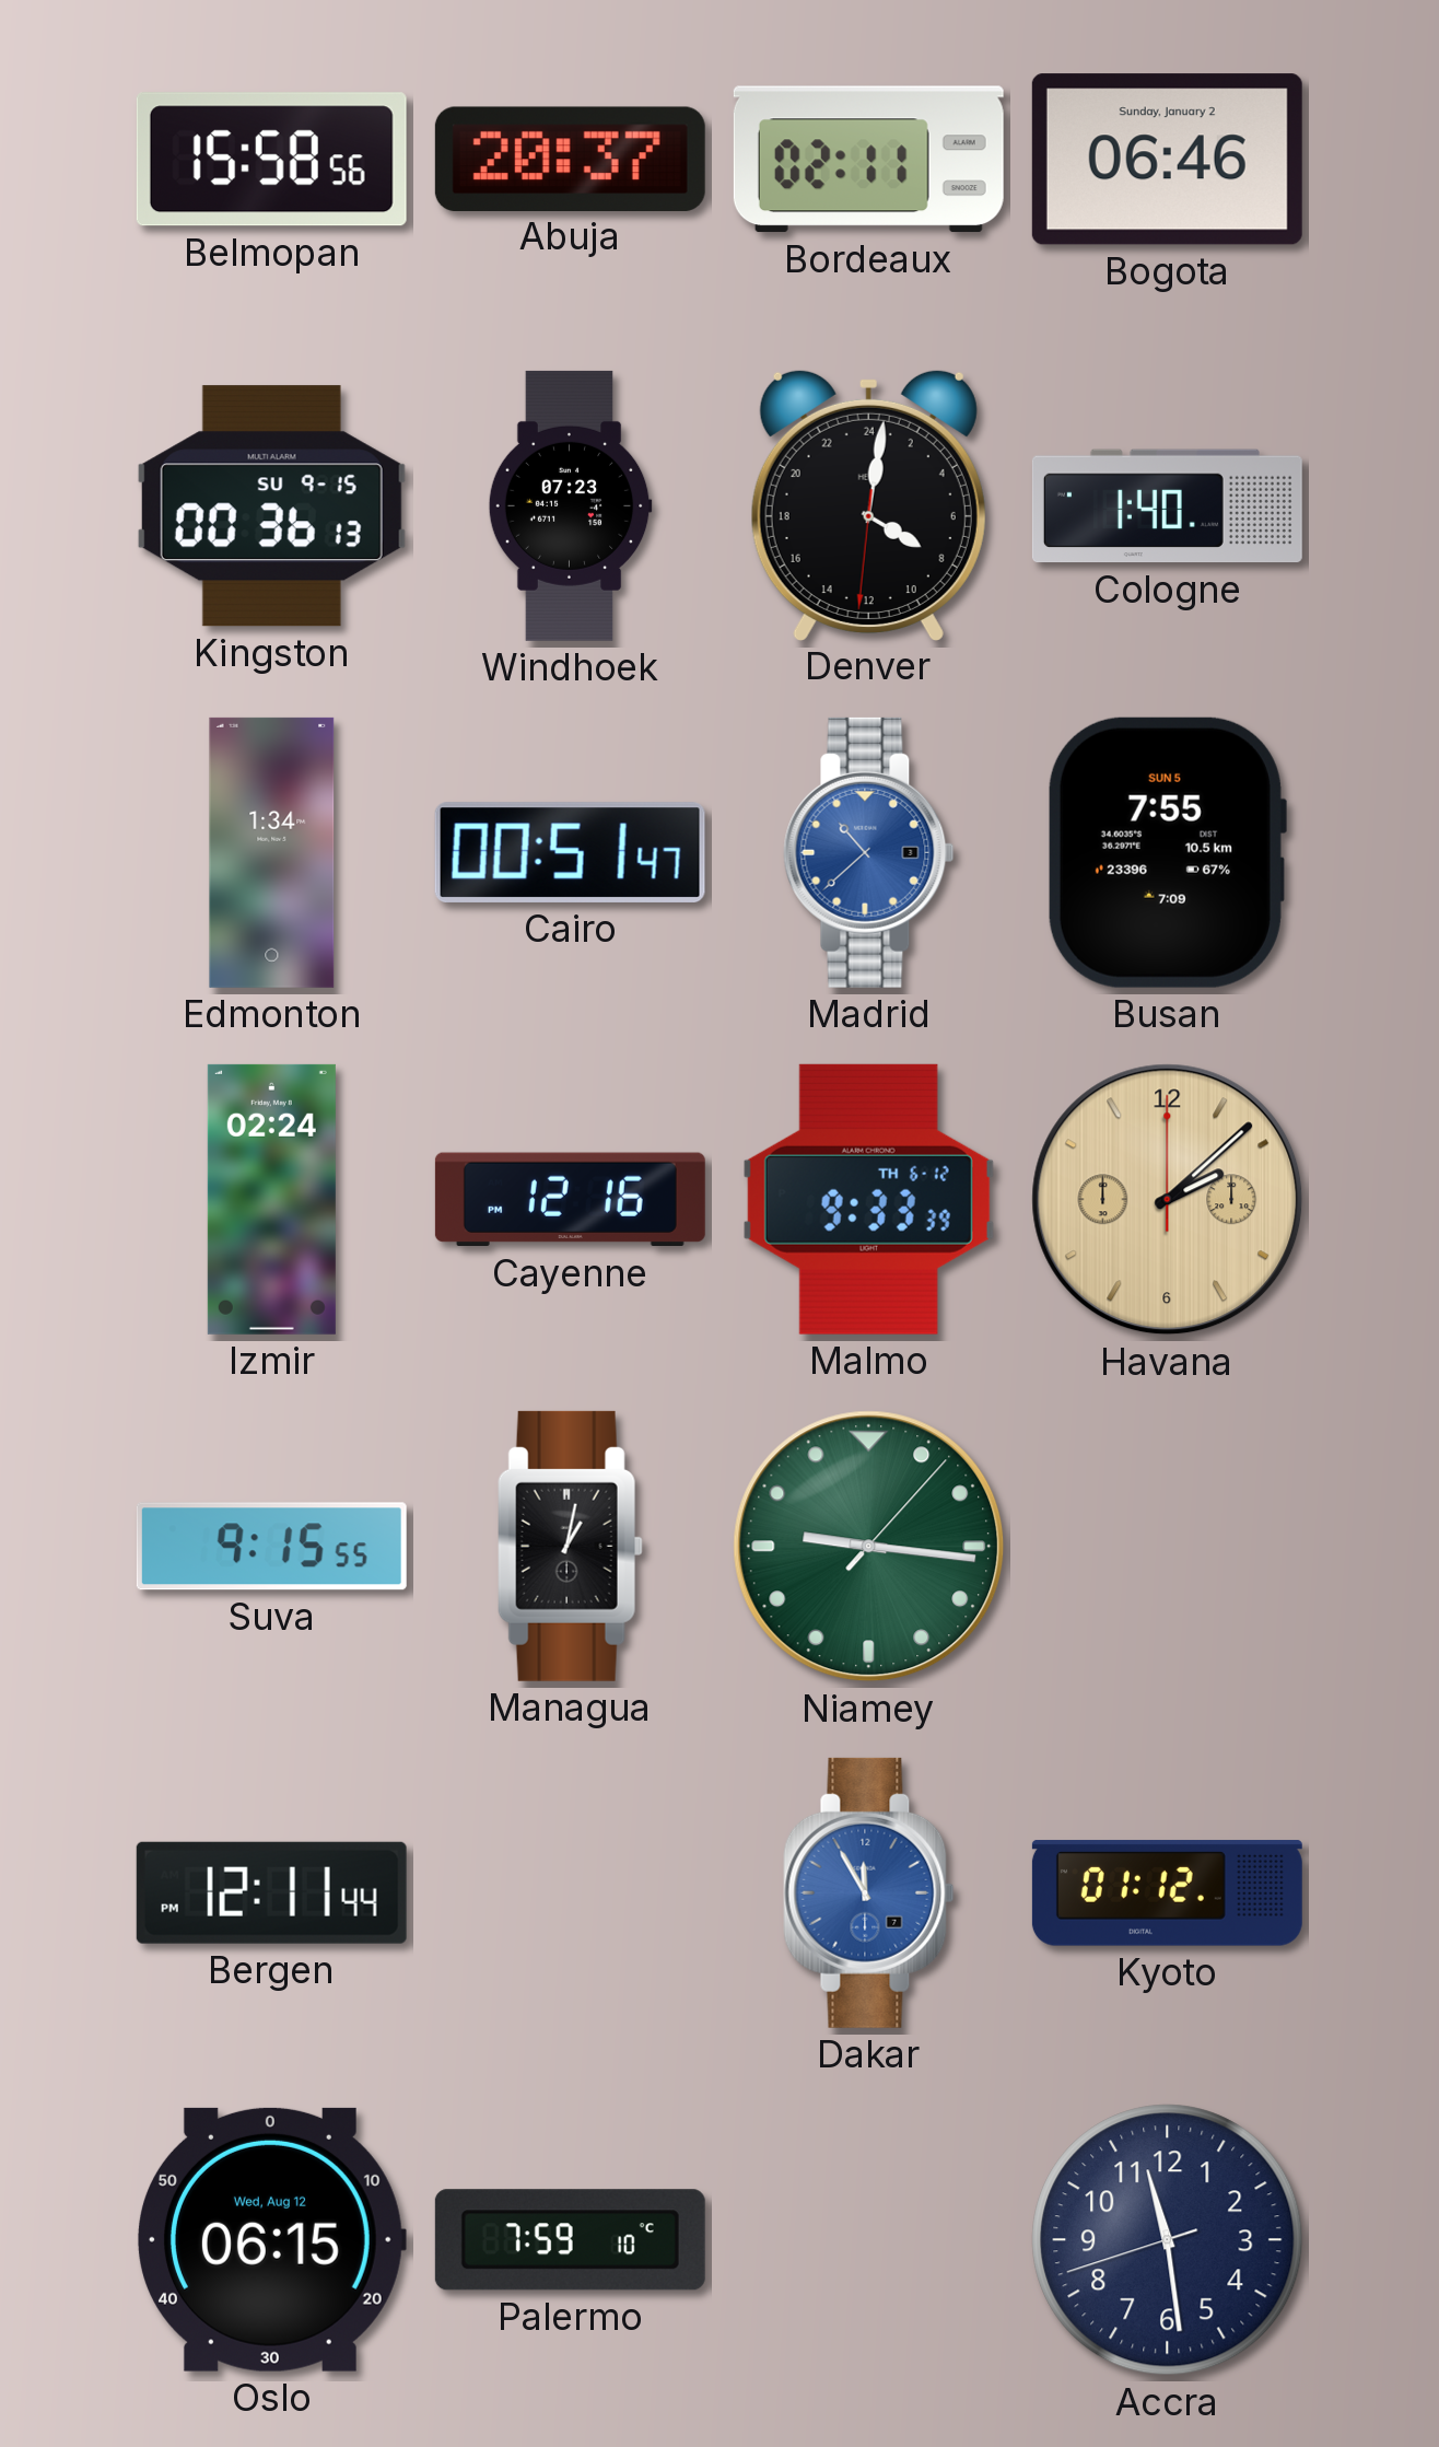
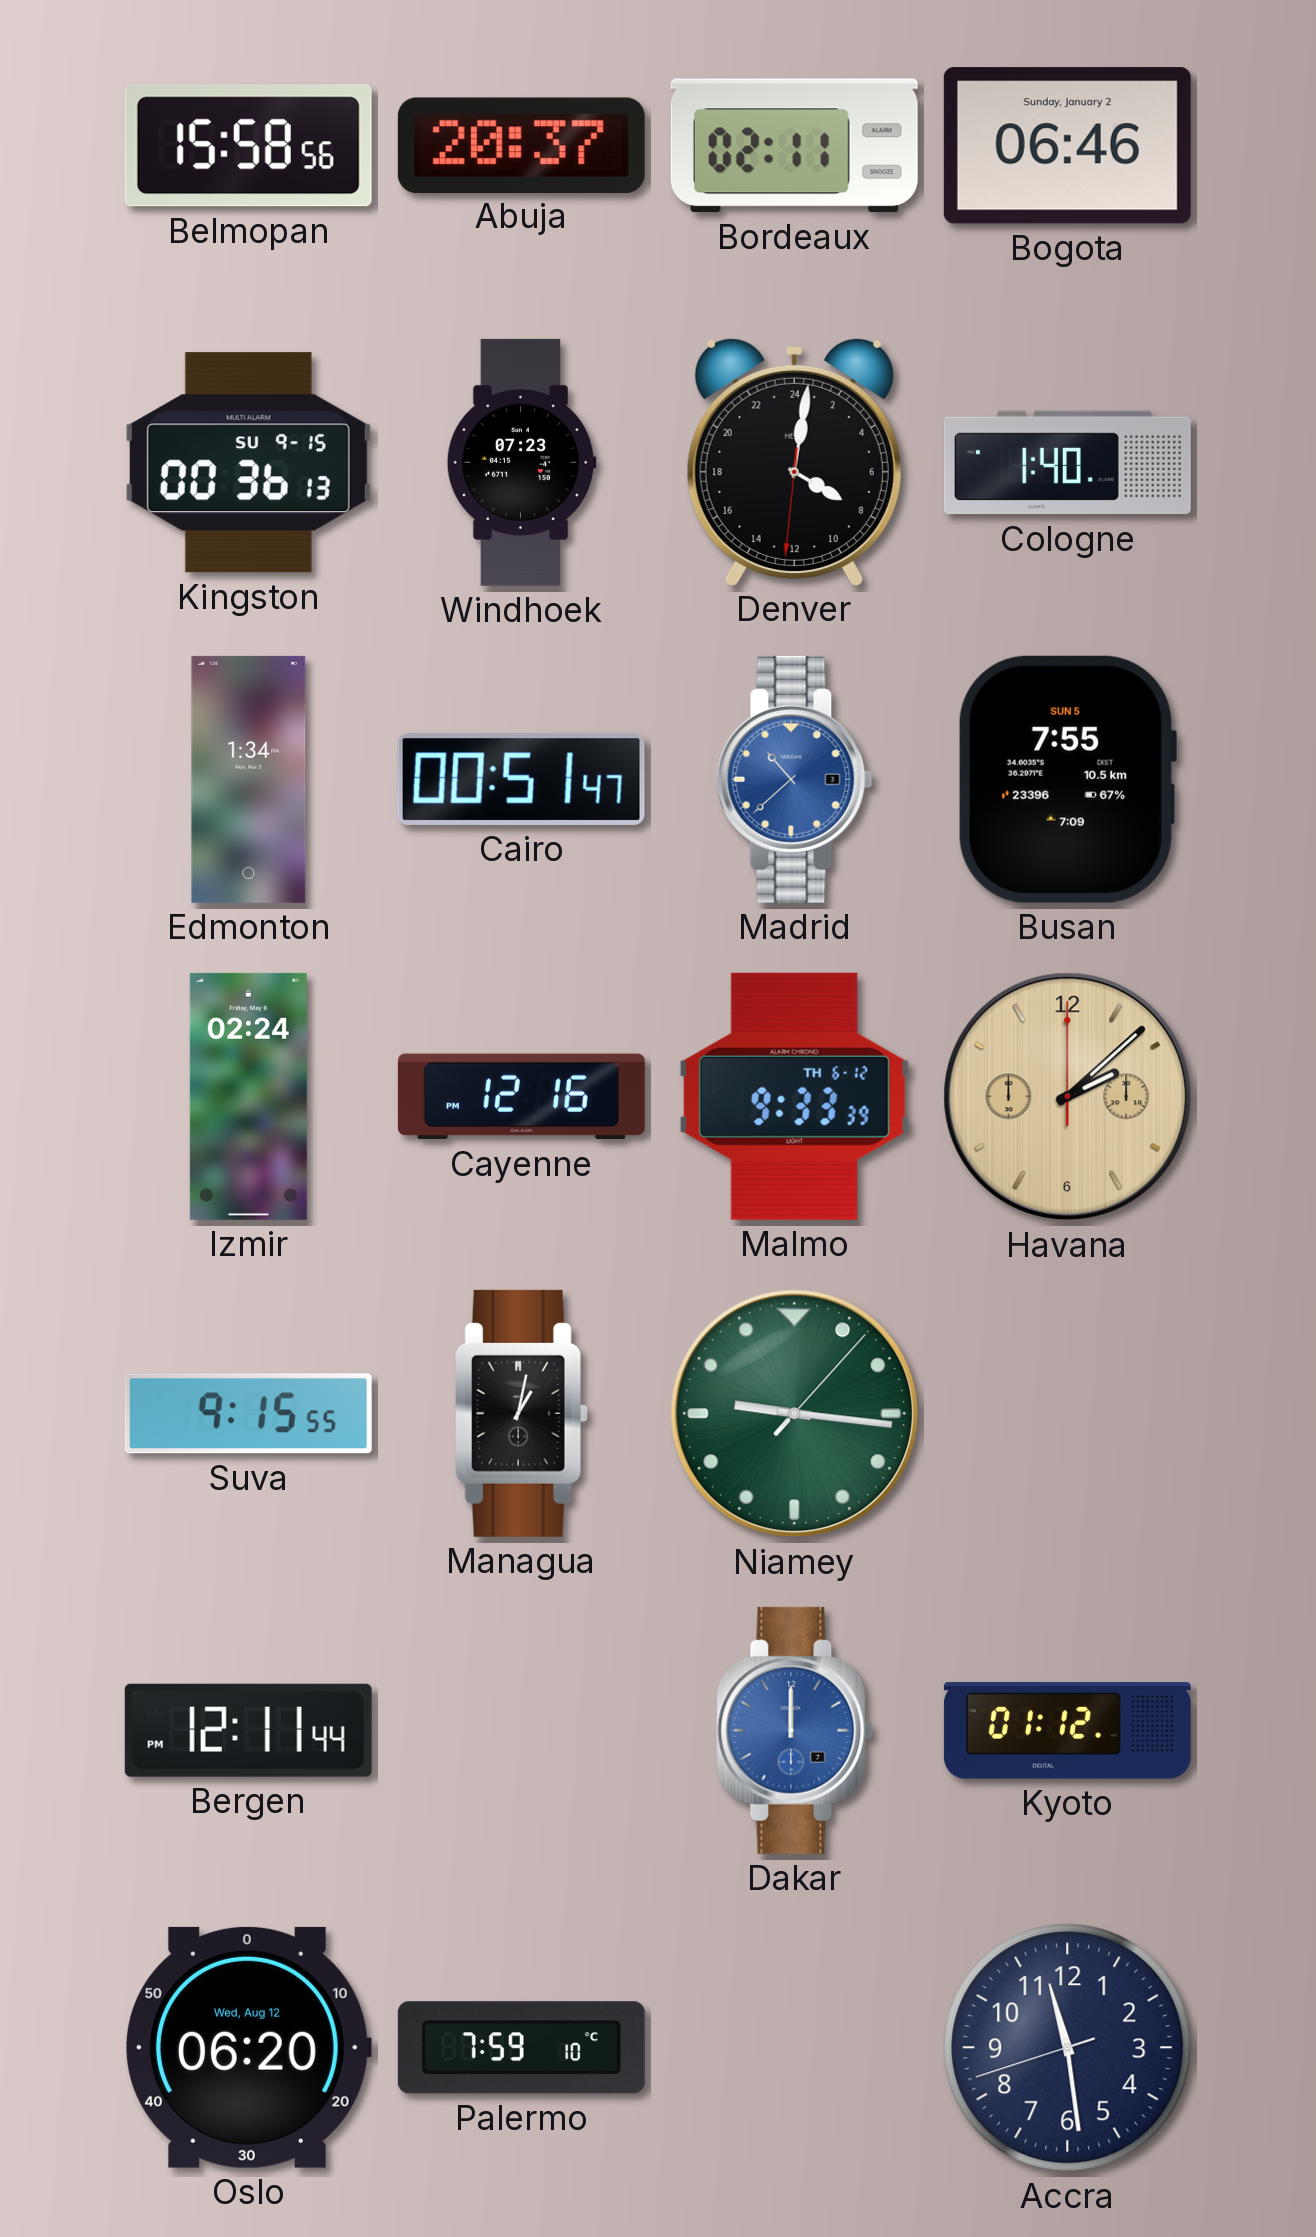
Dakar: 11:55 -> 12:00
Oslo: 06:15 -> 06:20
